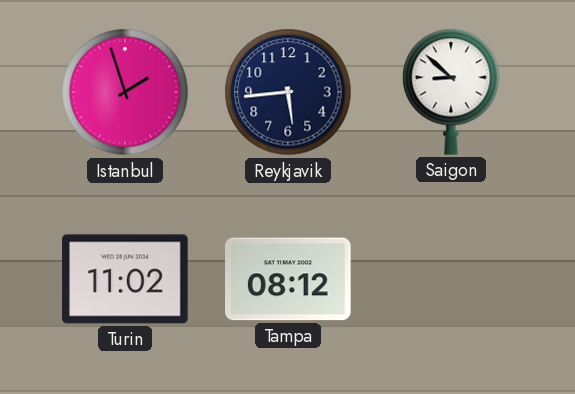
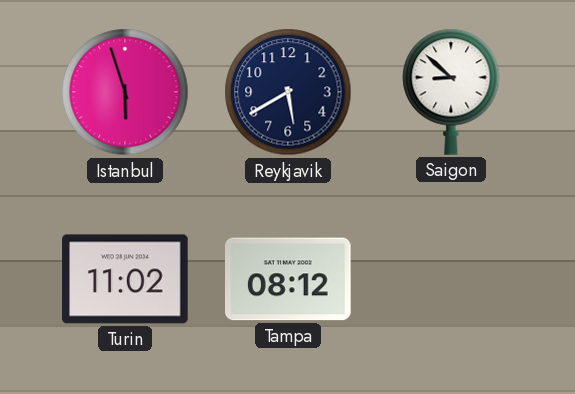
Istanbul: 1:57 -> 5:57
Reykjavik: 5:44 -> 5:40
